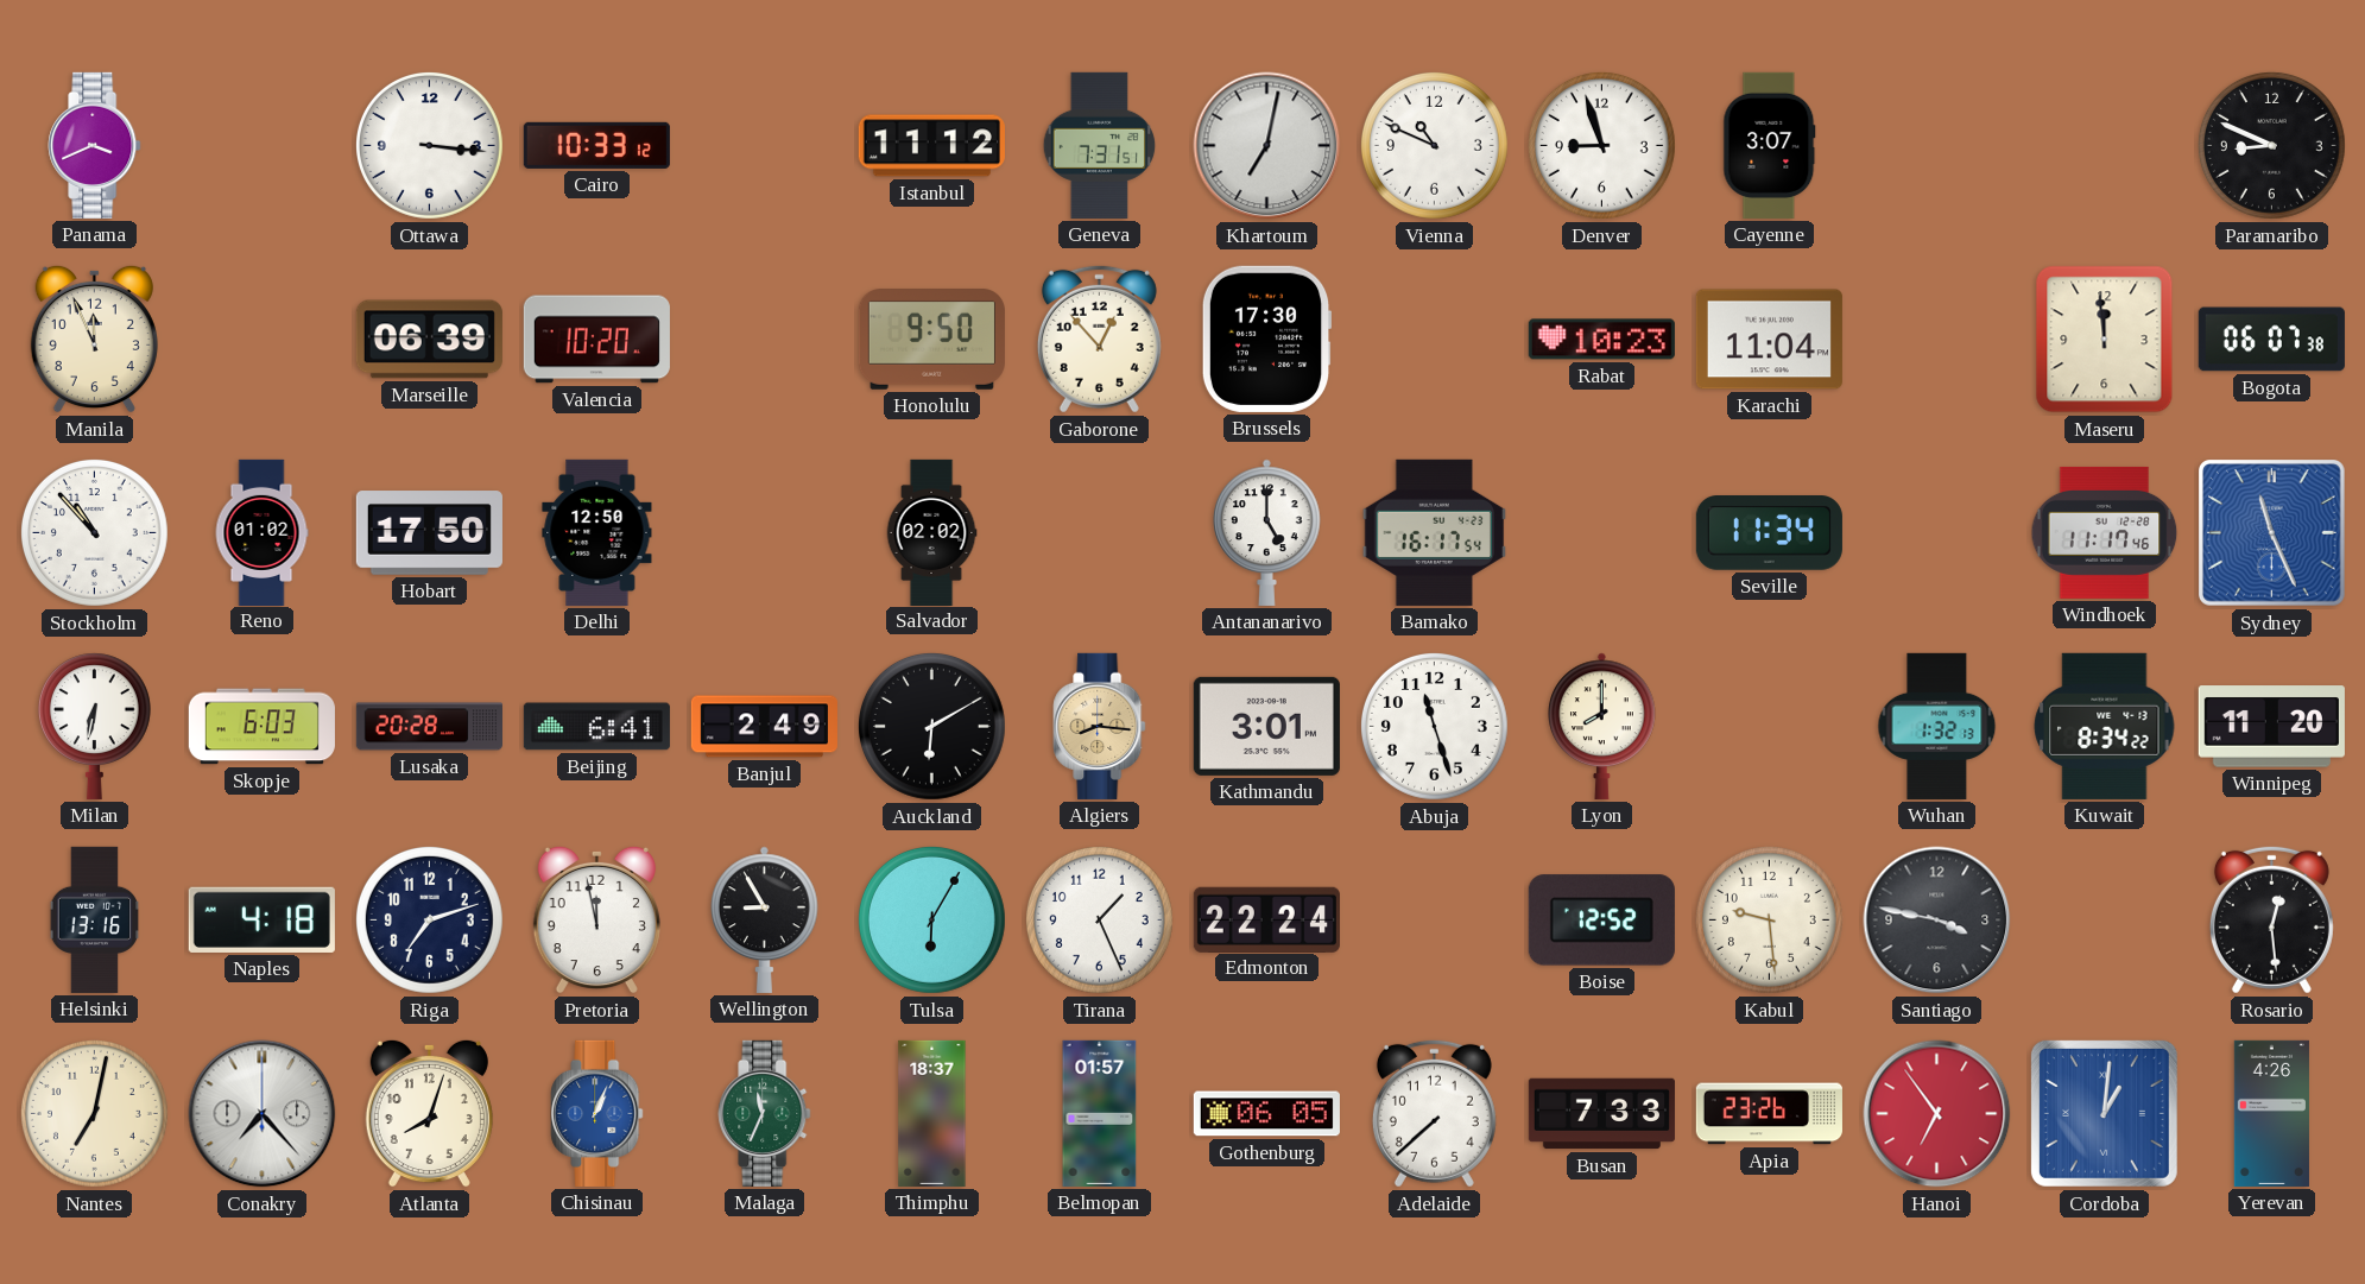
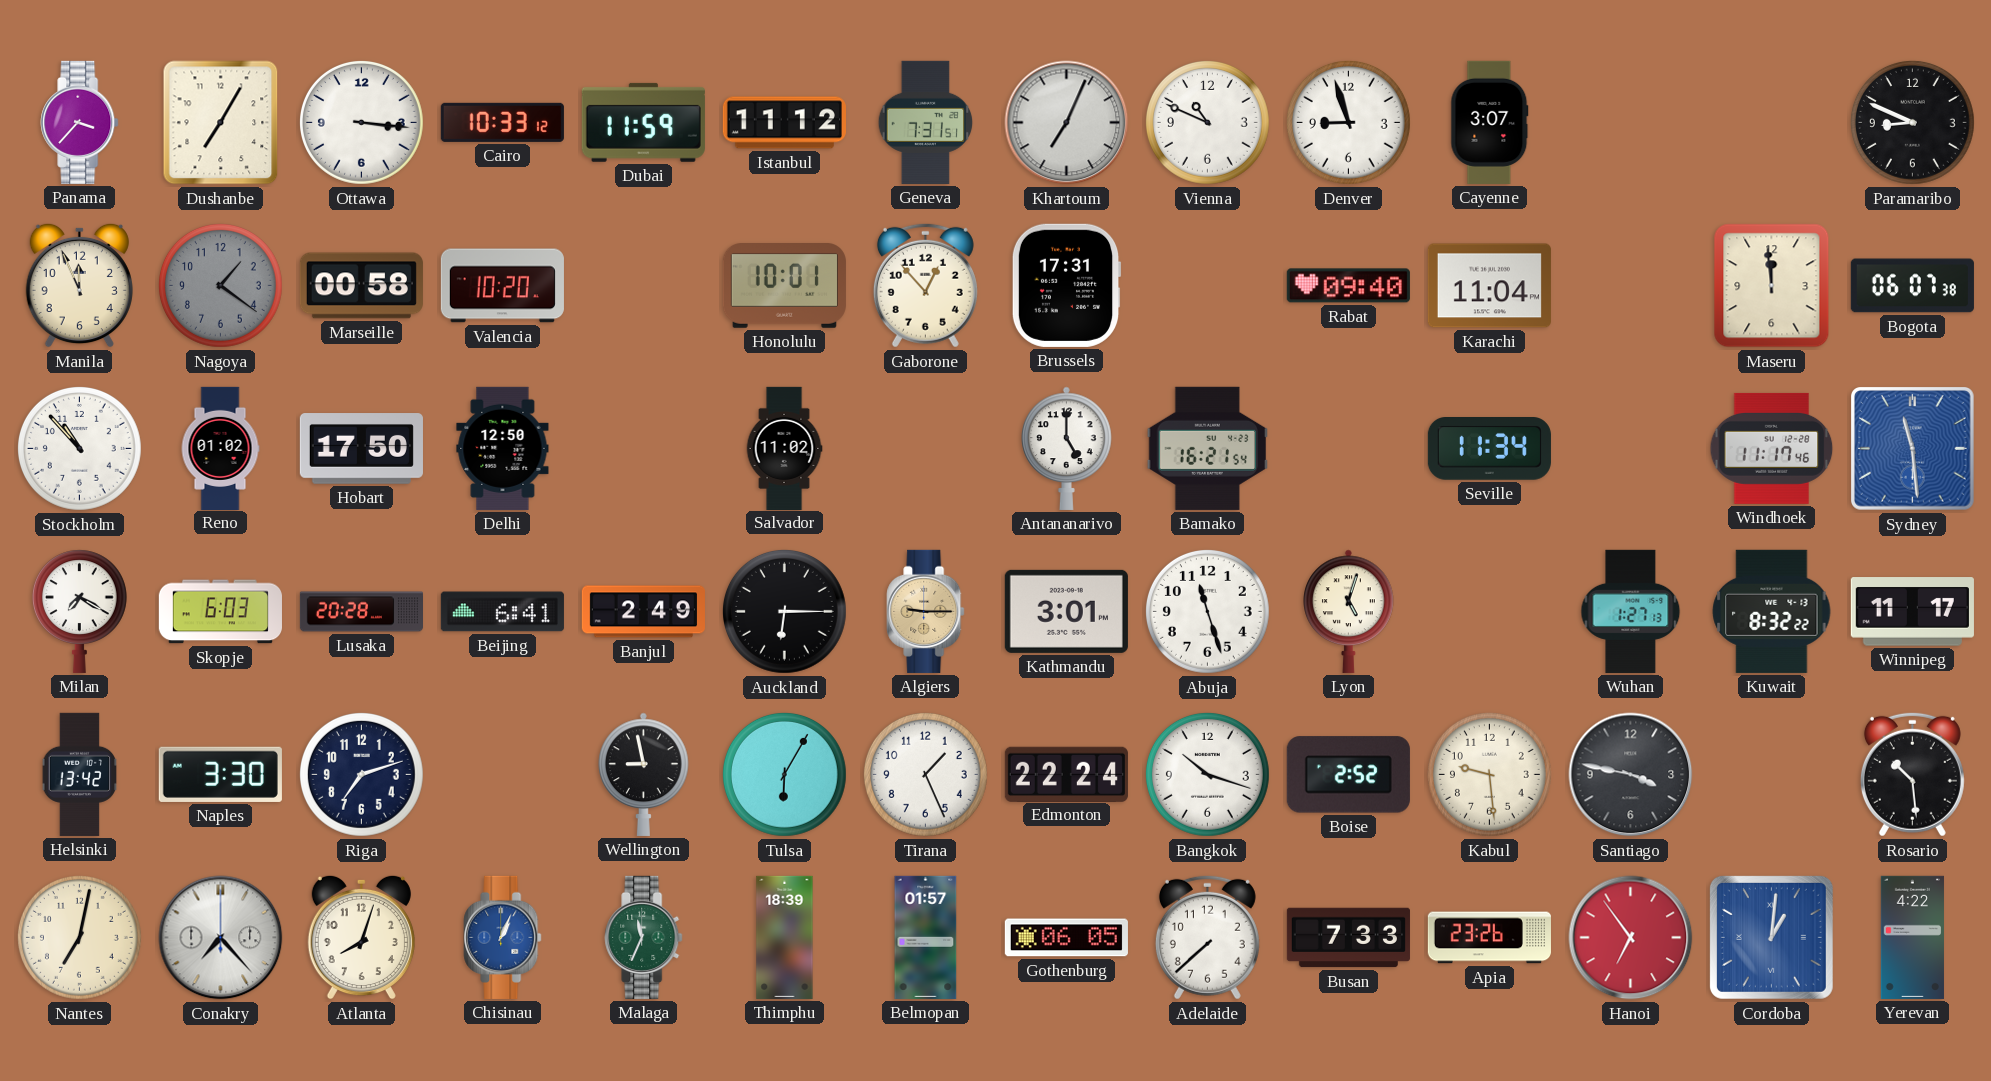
Panama: 3:41 -> 3:37
Dushanbe: none -> 7:05
Dubai: none -> 11:59
Khartoum: 7:02 -> 7:04
Nagoya: none -> 1:21
Marseille: 06:39 -> 00:58
Honolulu: 9:50 -> 10:01
Brussels: 17:30 -> 17:31
Rabat: 10:23 -> 09:40
Salvador: 02:02 -> 11:02
Bamako: 16:17 -> 16:21
Sydney: 11:26 -> 11:29
Milan: 6:32 -> 7:20
Auckland: 6:10 -> 6:15
Algiers: 8:16 -> 9:15
Lyon: 8:00 -> 5:03
Wuhan: 1:32 -> 1:27
Kuwait: 8:34 -> 8:32
Winnipeg: 11:20 -> 11:17
Helsinki: 13:16 -> 13:42
Naples: 4:18 -> 3:30
Pretoria: 11:58 -> none
Wellington: 8:55 -> 8:58
Bangkok: none -> 10:18
Boise: 12:52 -> 2:52
Rosario: 12:29 -> 10:29
Thimphu: 18:37 -> 18:39
Yerevan: 4:26 -> 4:22
